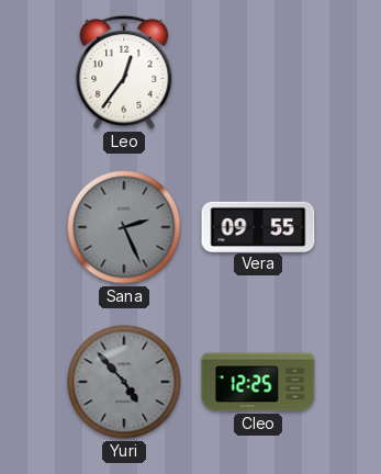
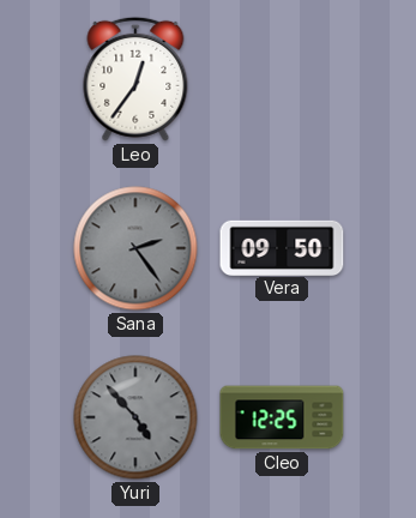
Sana: 2:26 -> 2:24
Vera: 09:55 -> 09:50
